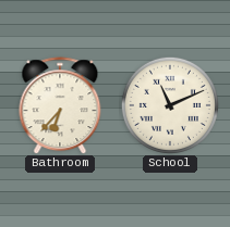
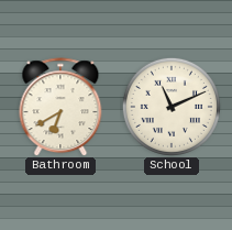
Bathroom: 6:37 -> 6:40
